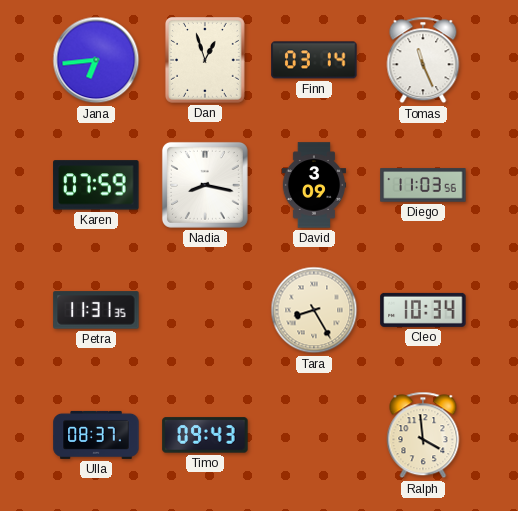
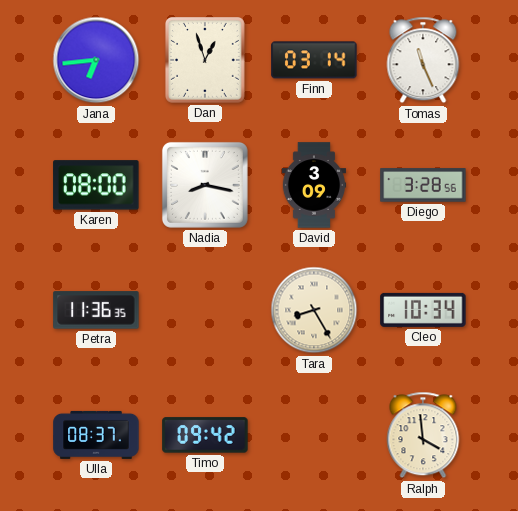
Karen: 07:59 -> 08:00
Diego: 11:03 -> 3:28
Petra: 11:31 -> 11:36
Timo: 09:43 -> 09:42
